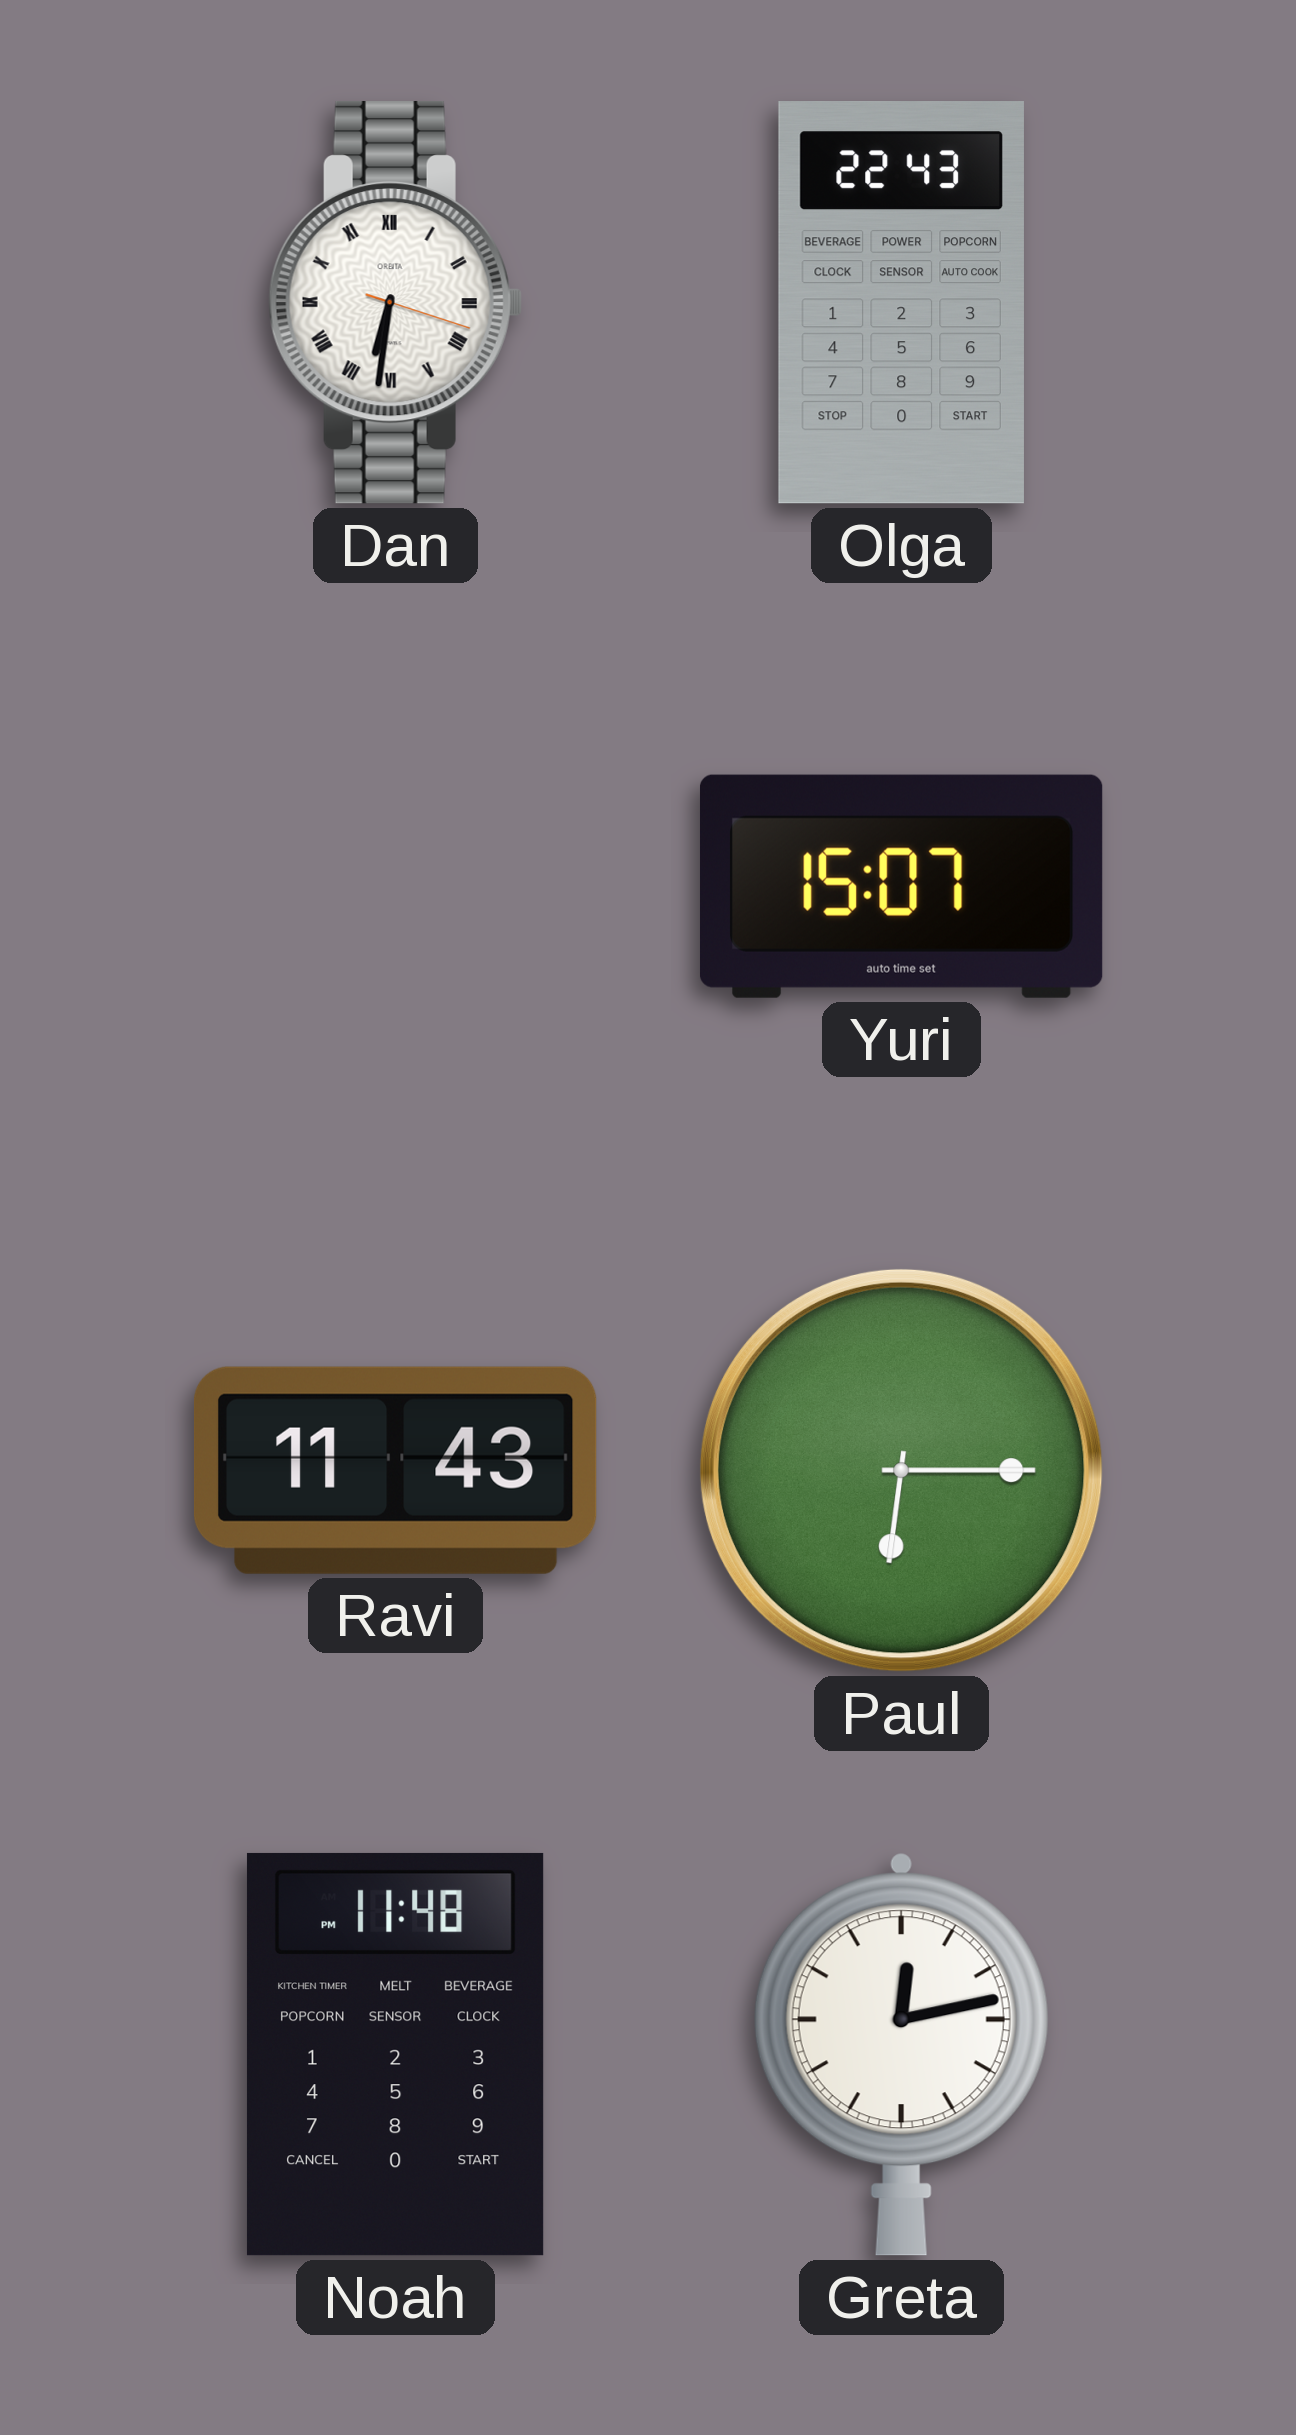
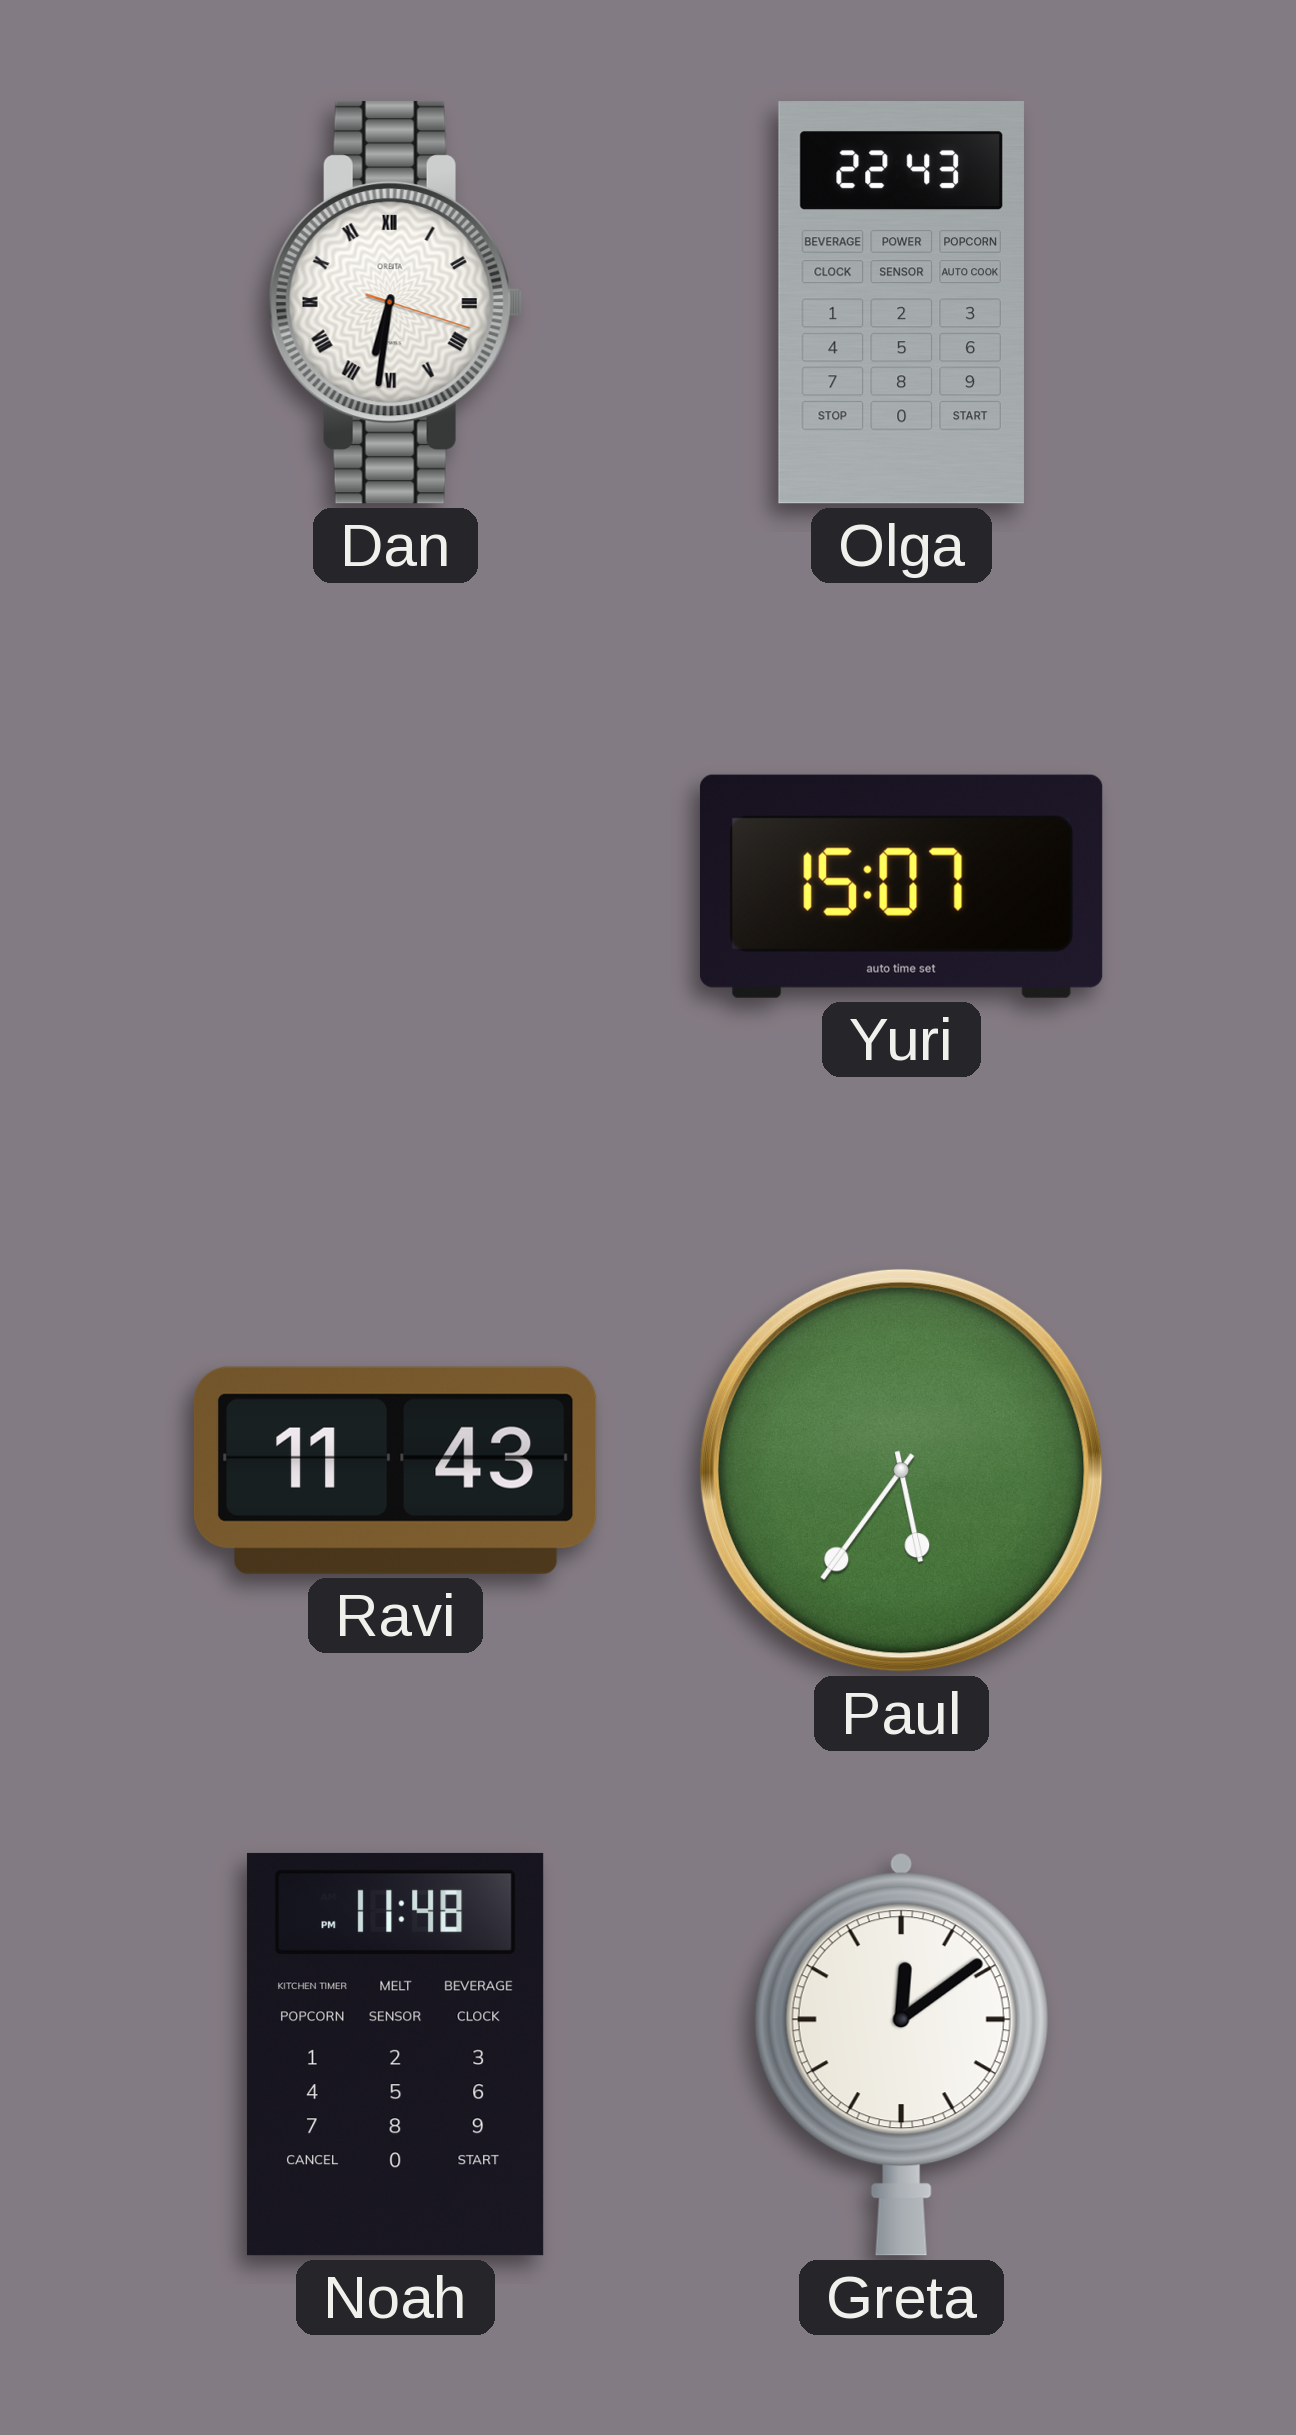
Paul: 6:15 -> 5:36
Greta: 12:13 -> 12:09
